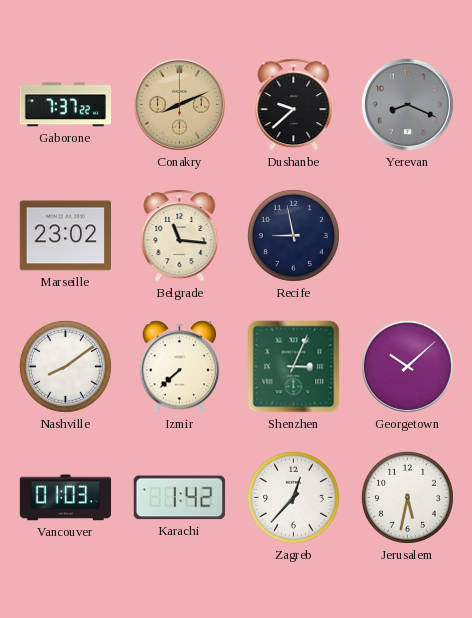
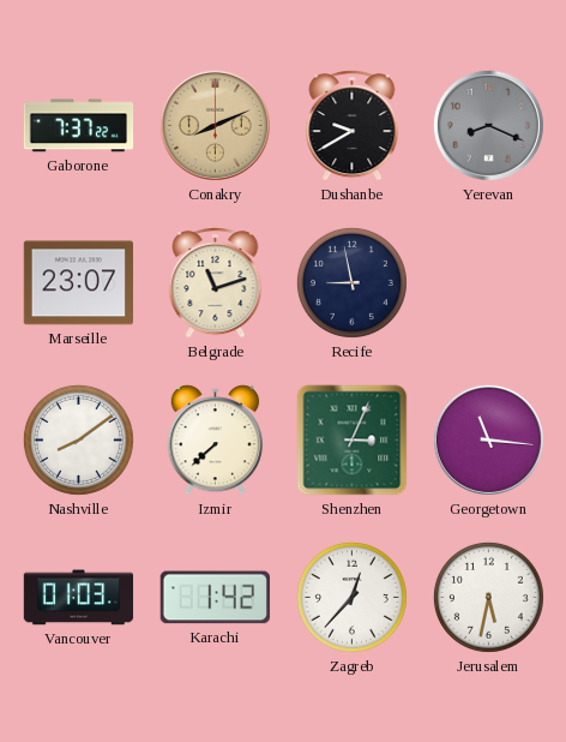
Dushanbe: 9:38 -> 9:40
Marseille: 23:02 -> 23:07
Belgrade: 11:16 -> 11:12
Georgetown: 10:08 -> 11:16
